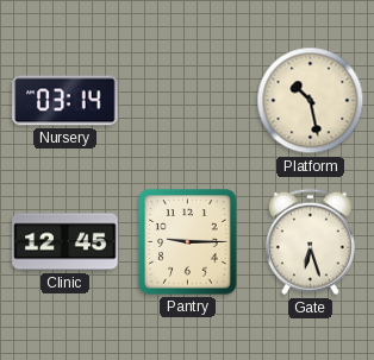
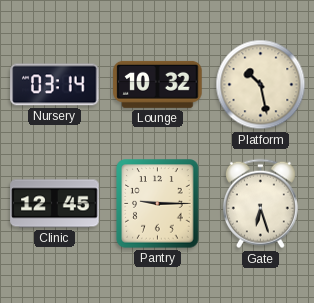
Lounge: none -> 10:32
